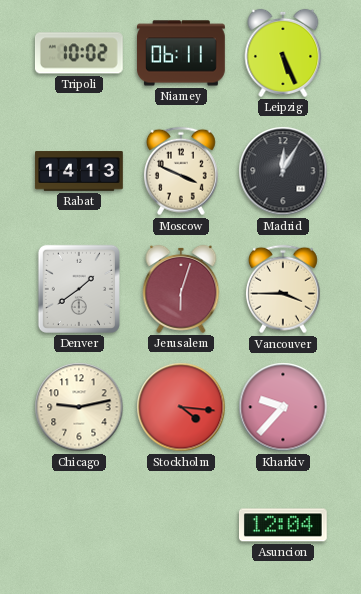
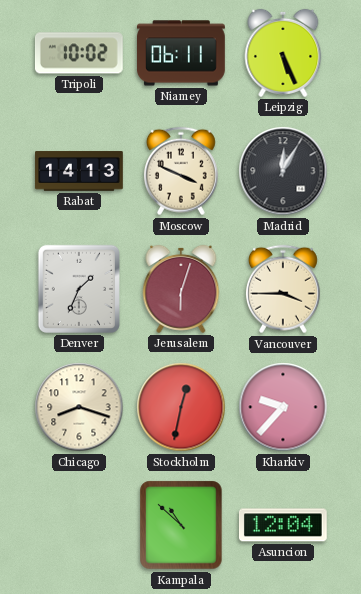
Denver: 1:39 -> 1:34
Chicago: 9:13 -> 8:18
Stockholm: 4:16 -> 12:32
Kampala: none -> 10:52
